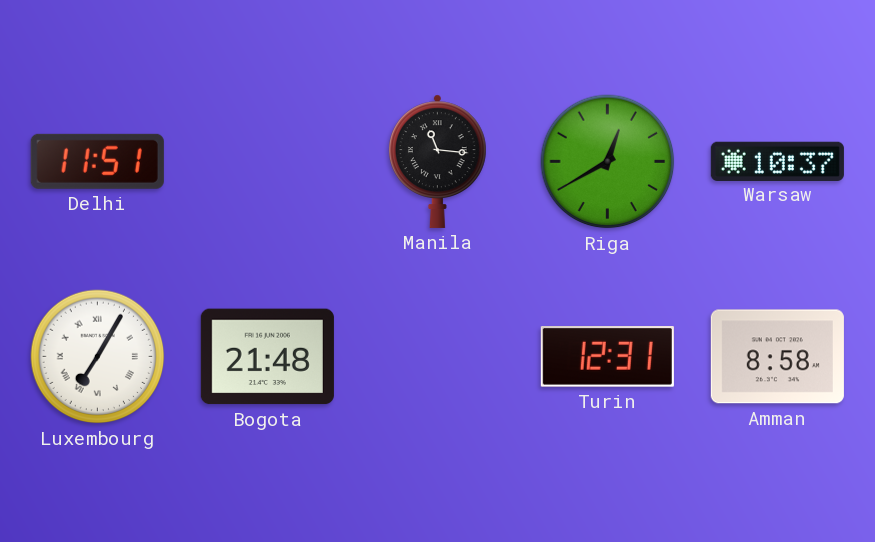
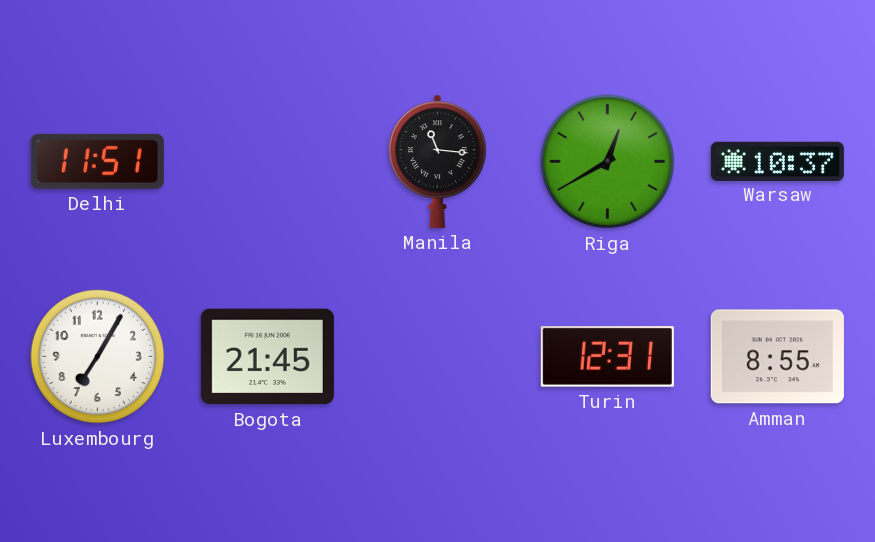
Luxembourg numerals: Roman -> Arabic
Bogota: 21:48 -> 21:45
Amman: 8:58 -> 8:55
